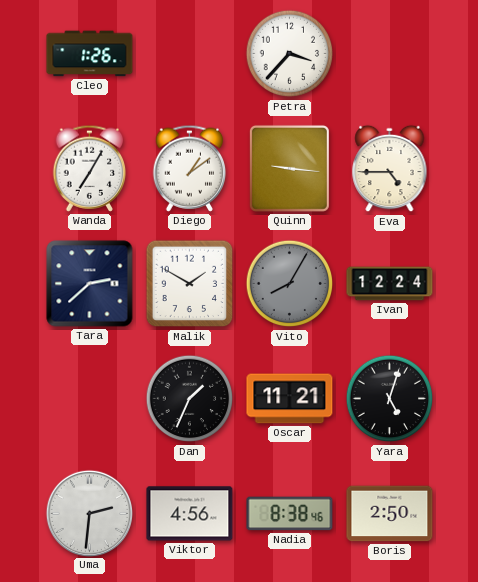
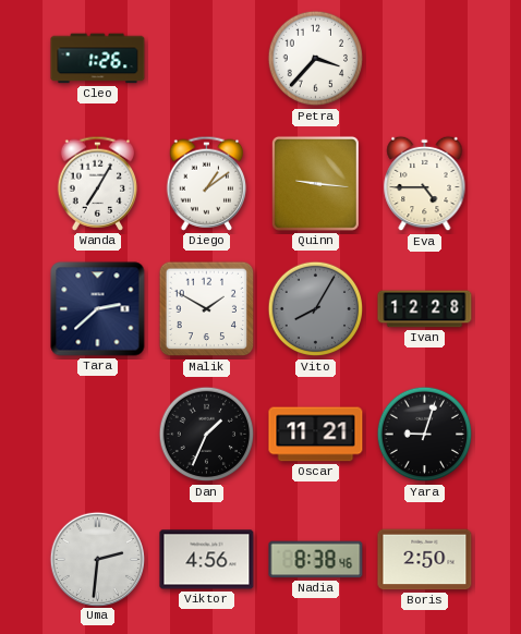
Ivan: 12:24 -> 12:28
Yara: 5:03 -> 9:03
